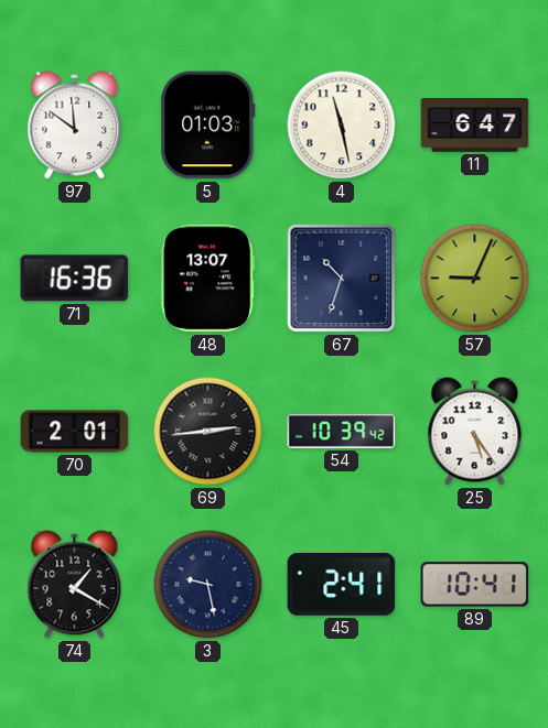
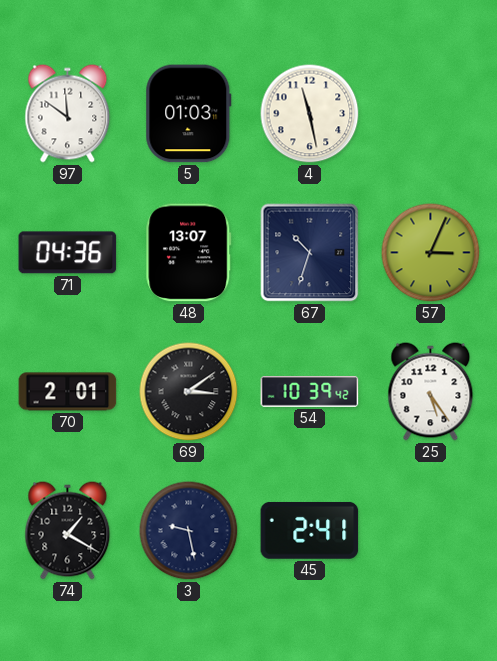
11: 6:47 -> none
71: 16:36 -> 04:36
57: 9:04 -> 3:04
69: 2:44 -> 3:09
89: 10:41 -> none
